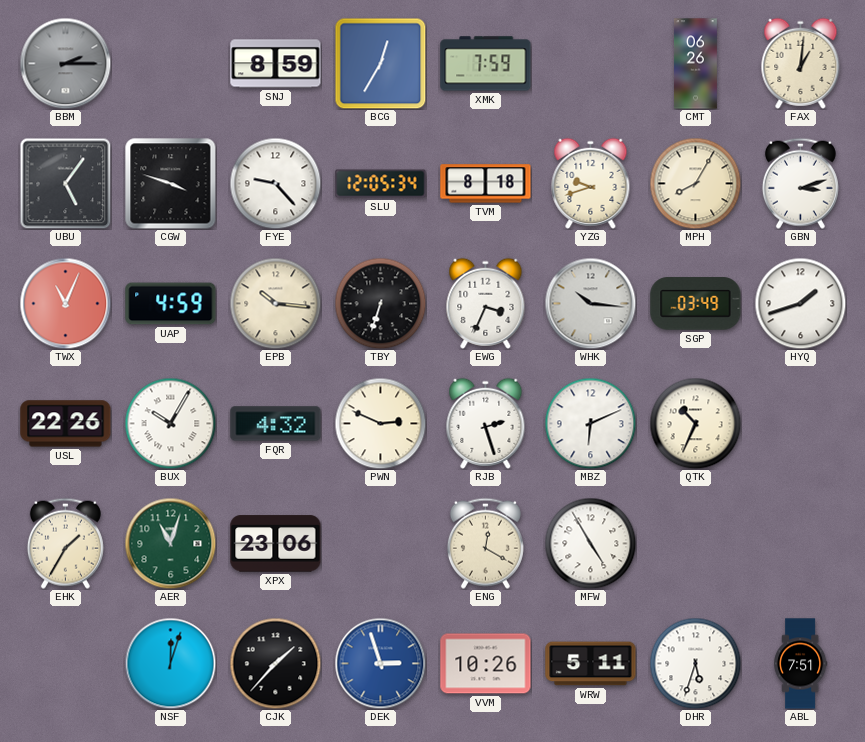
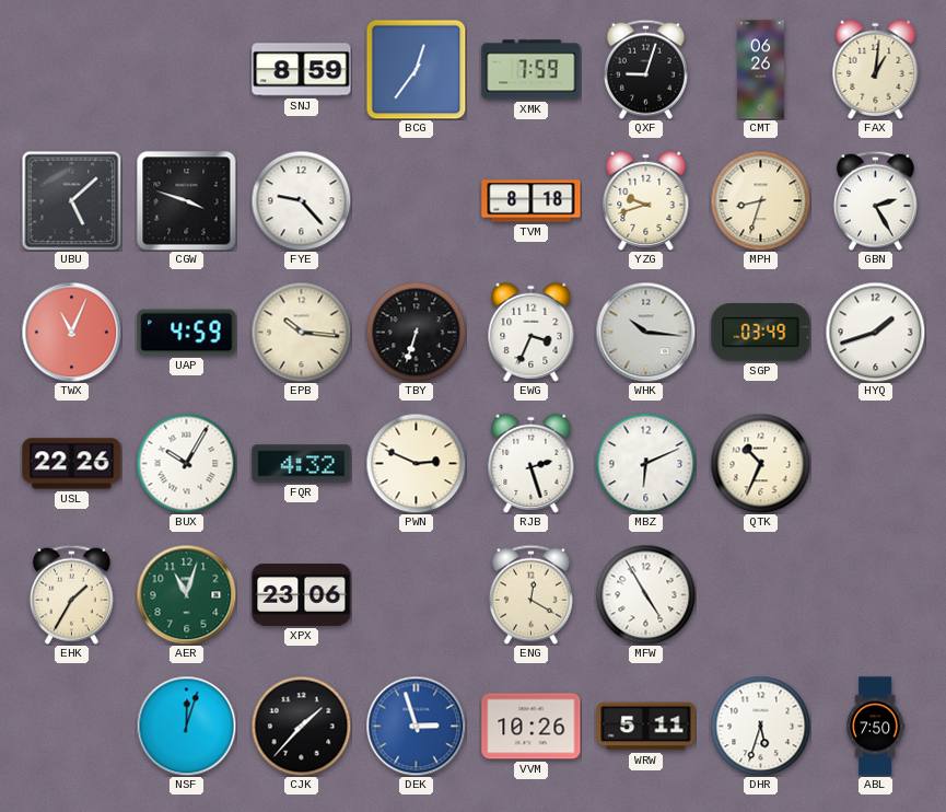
BBM: 2:15 -> none
BCG: 12:35 -> 12:36
QXF: none -> 9:03
UBU: 5:06 -> 5:08
SLU: 12:05 -> none
MPH: 8:05 -> 8:33
GBN: 3:12 -> 2:25
ABL: 7:51 -> 7:50
